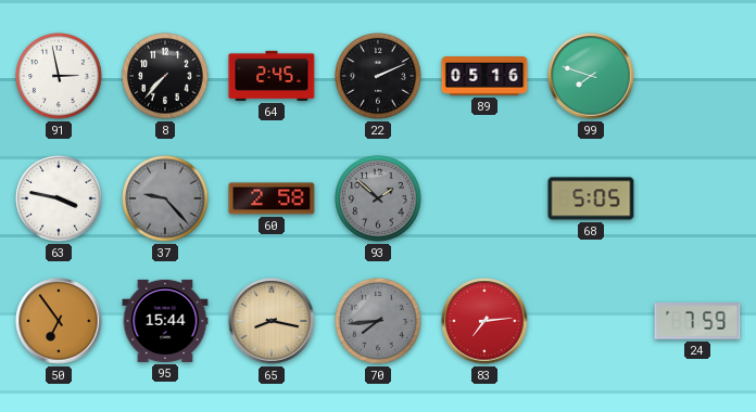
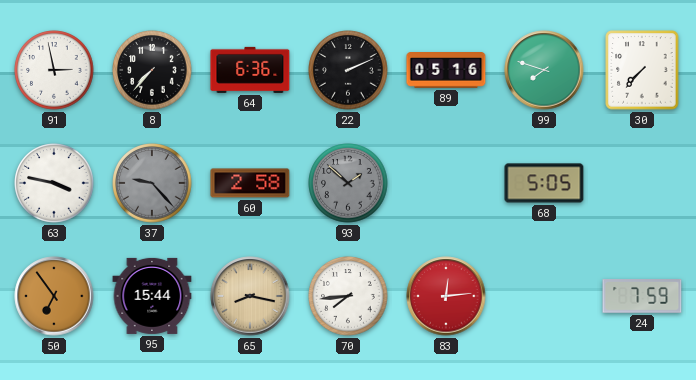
64: 2:45 -> 6:36
30: none -> 7:37
70 dial: grey -> white
83: 7:14 -> 12:14
